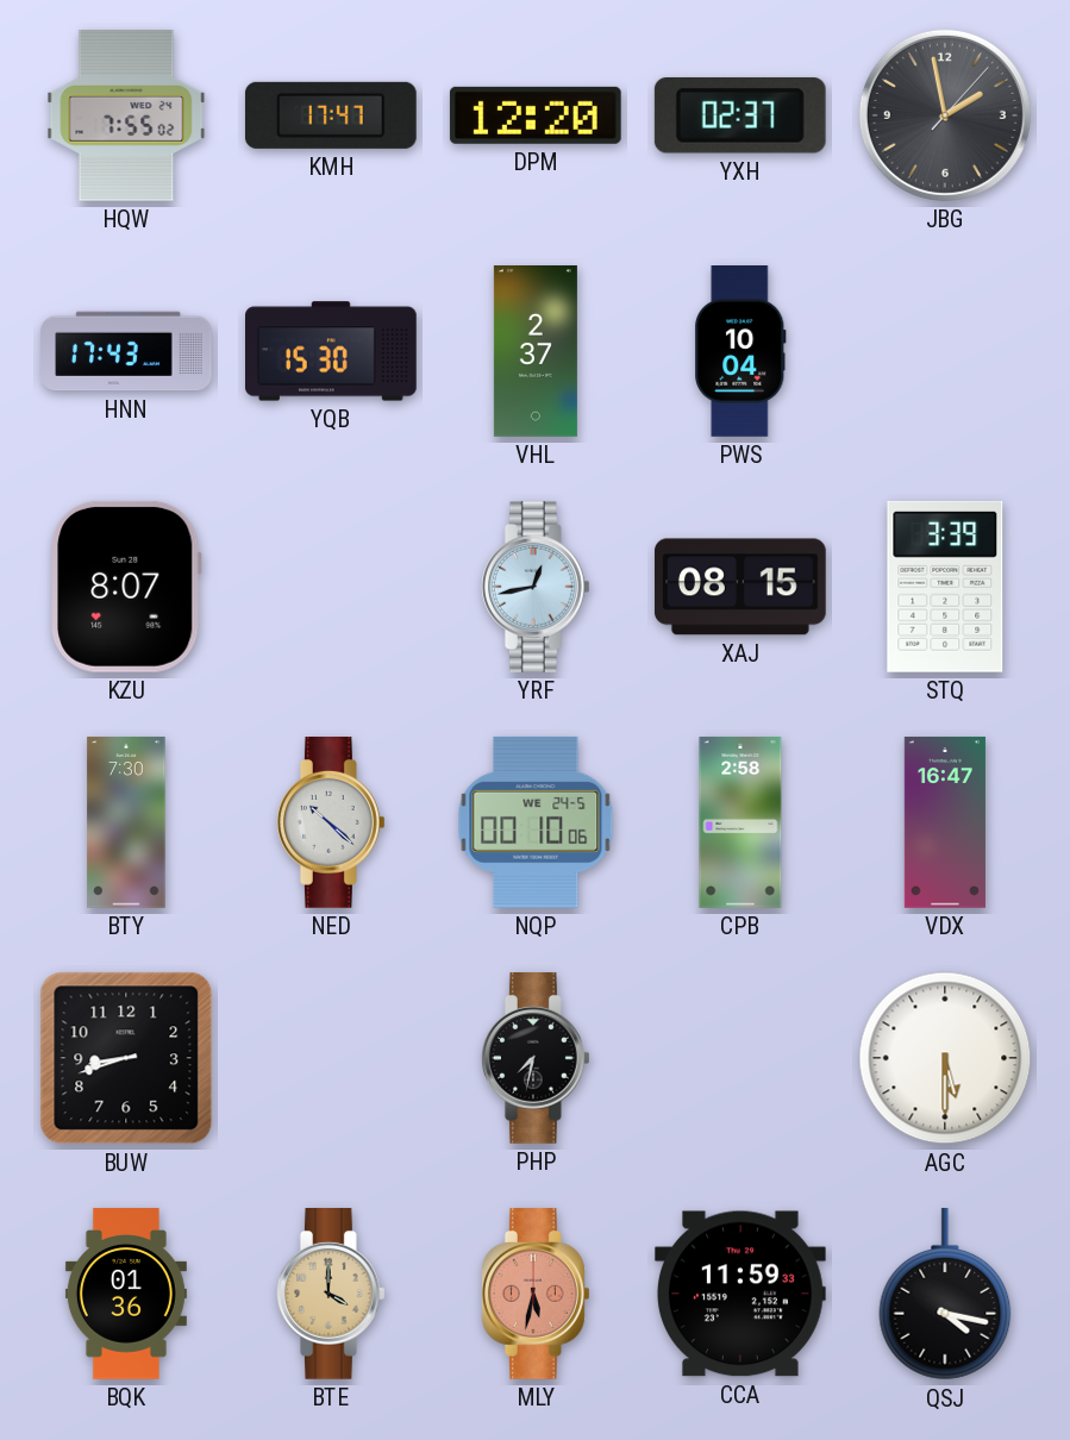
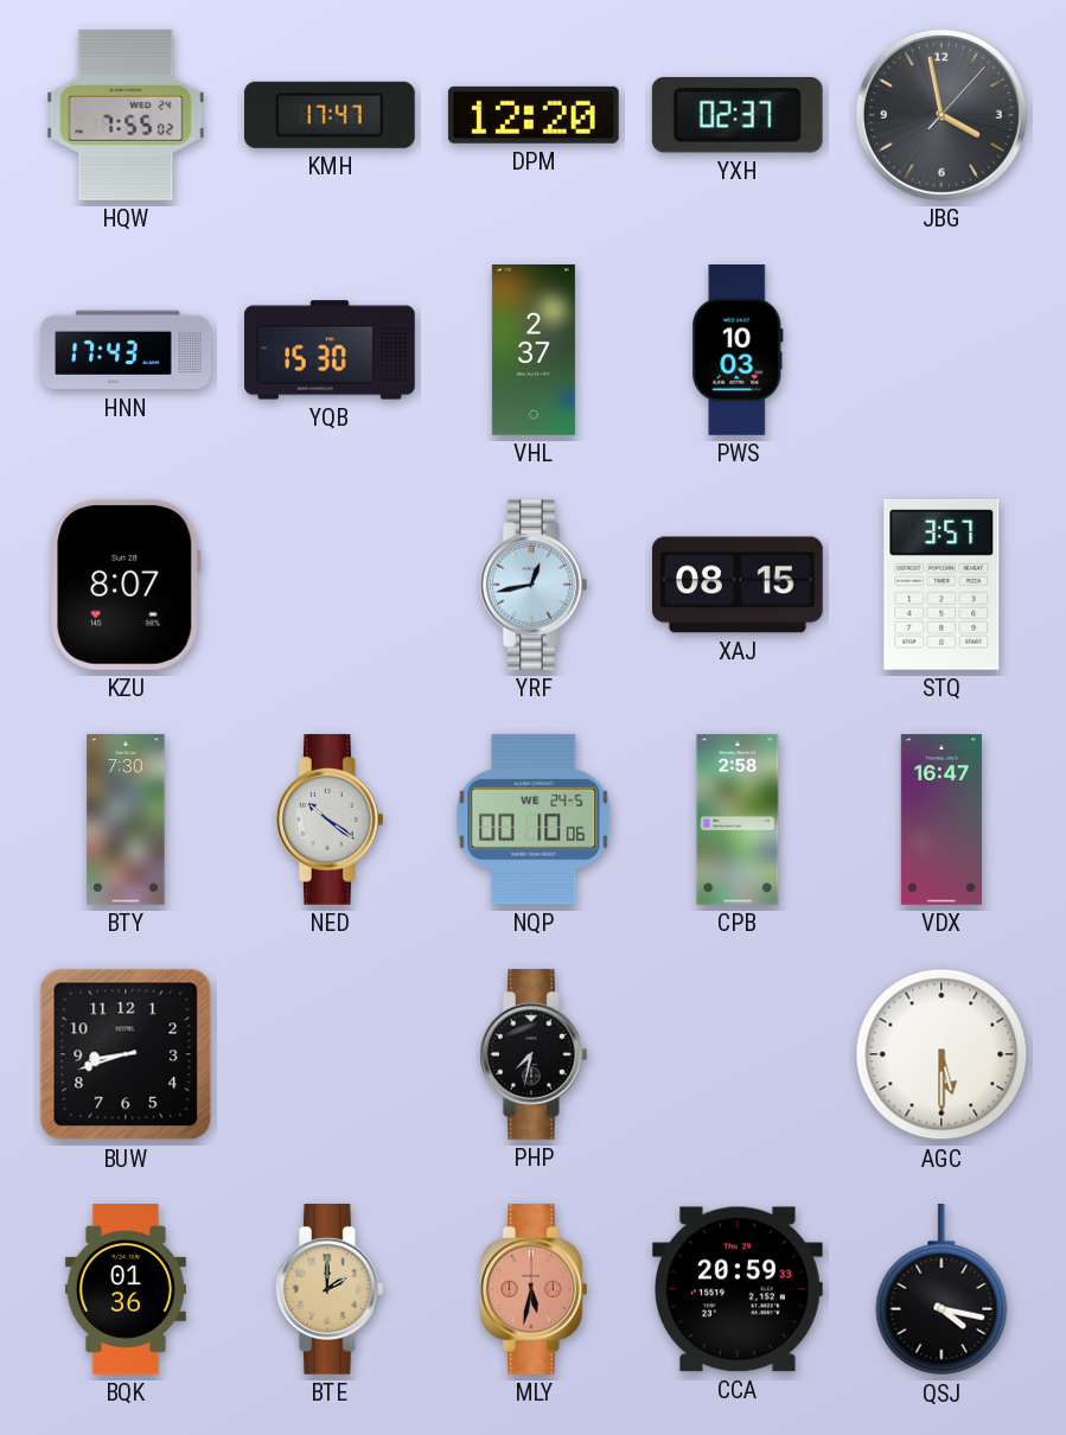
JBG: 1:58 -> 3:58
PWS: 10:04 -> 10:03
STQ: 3:39 -> 3:57
NED: 10:22 -> 10:21
BTE: 4:00 -> 2:00
CCA: 11:59 -> 20:59
